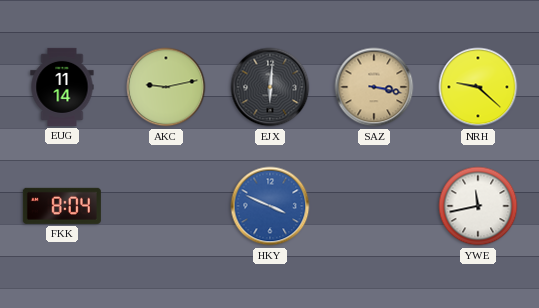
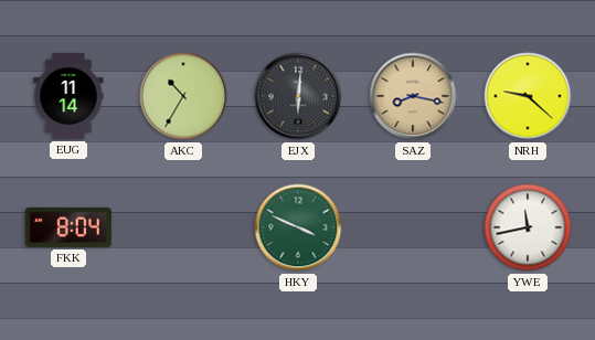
AKC: 9:13 -> 10:35
SAZ: 3:17 -> 8:17
HKY dial: blue -> green
